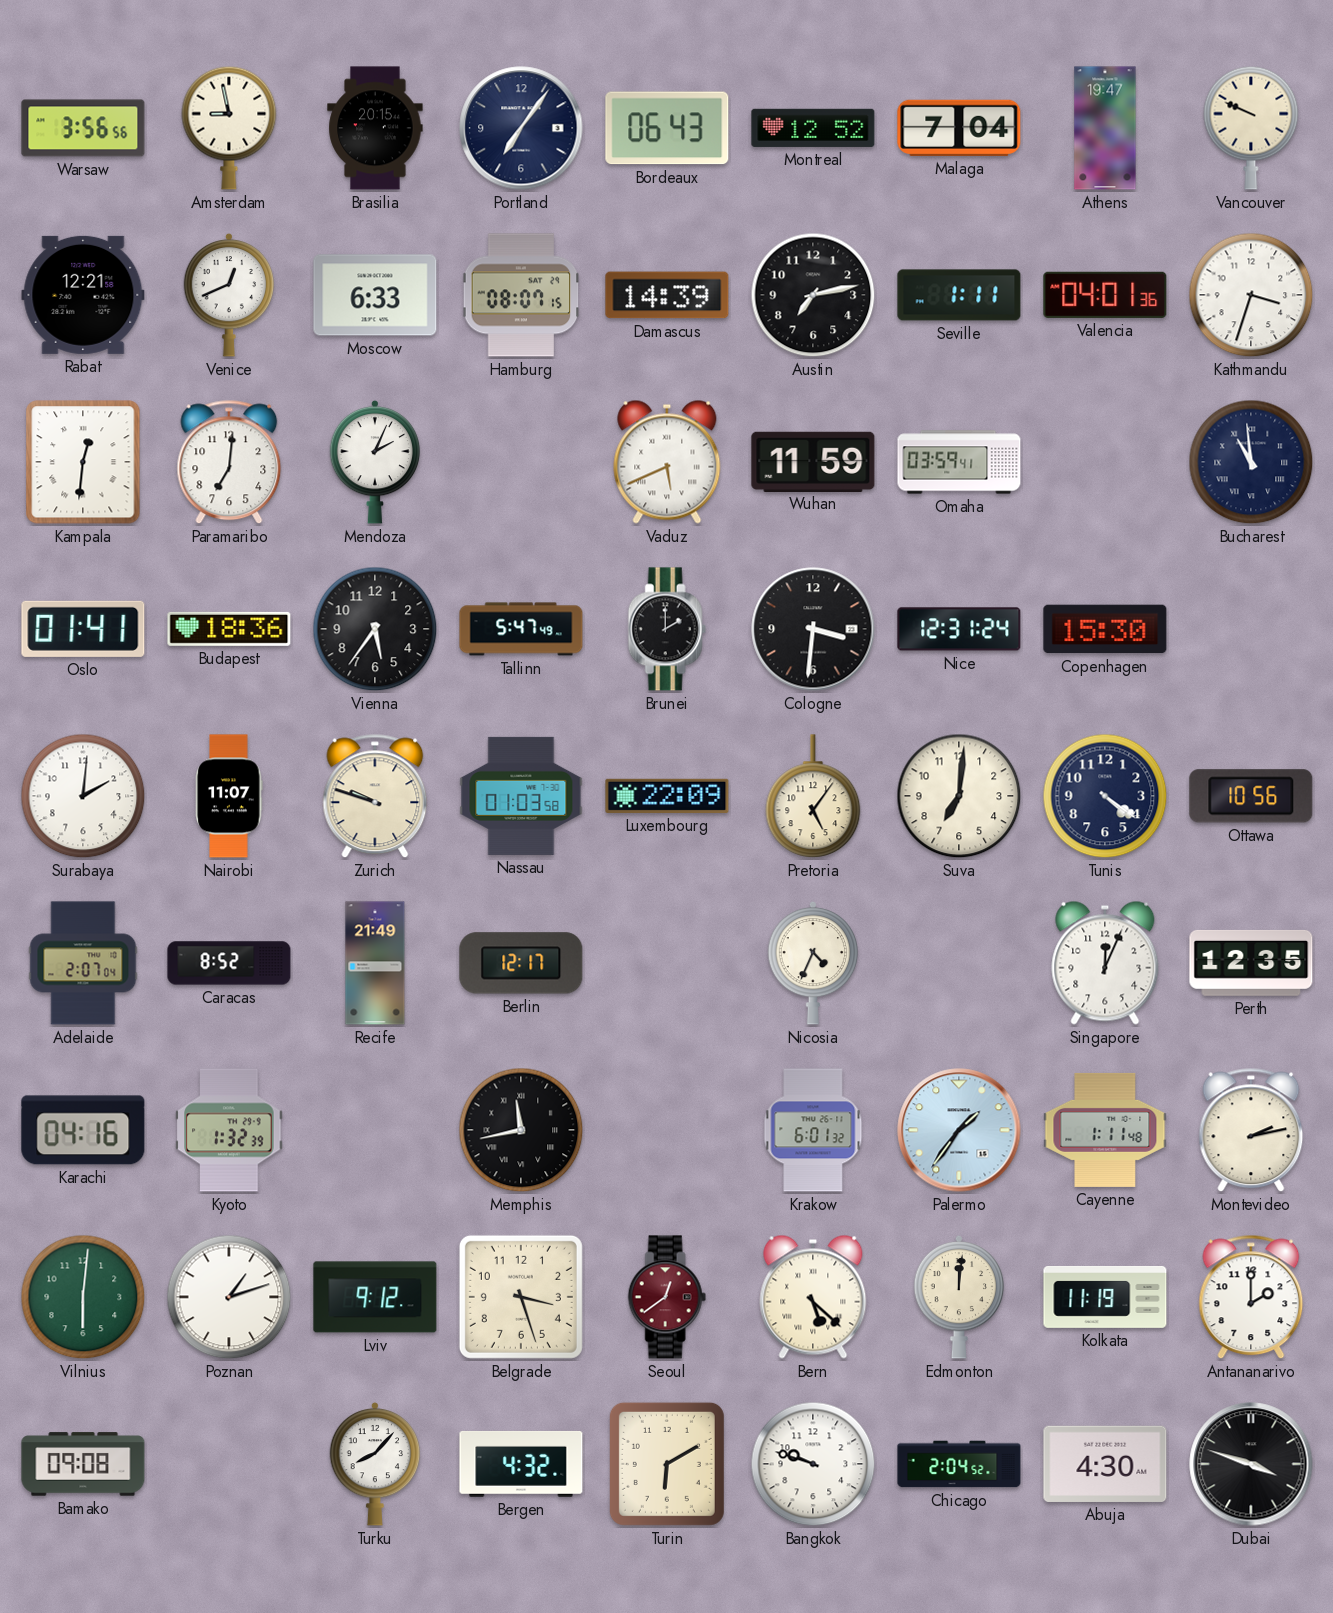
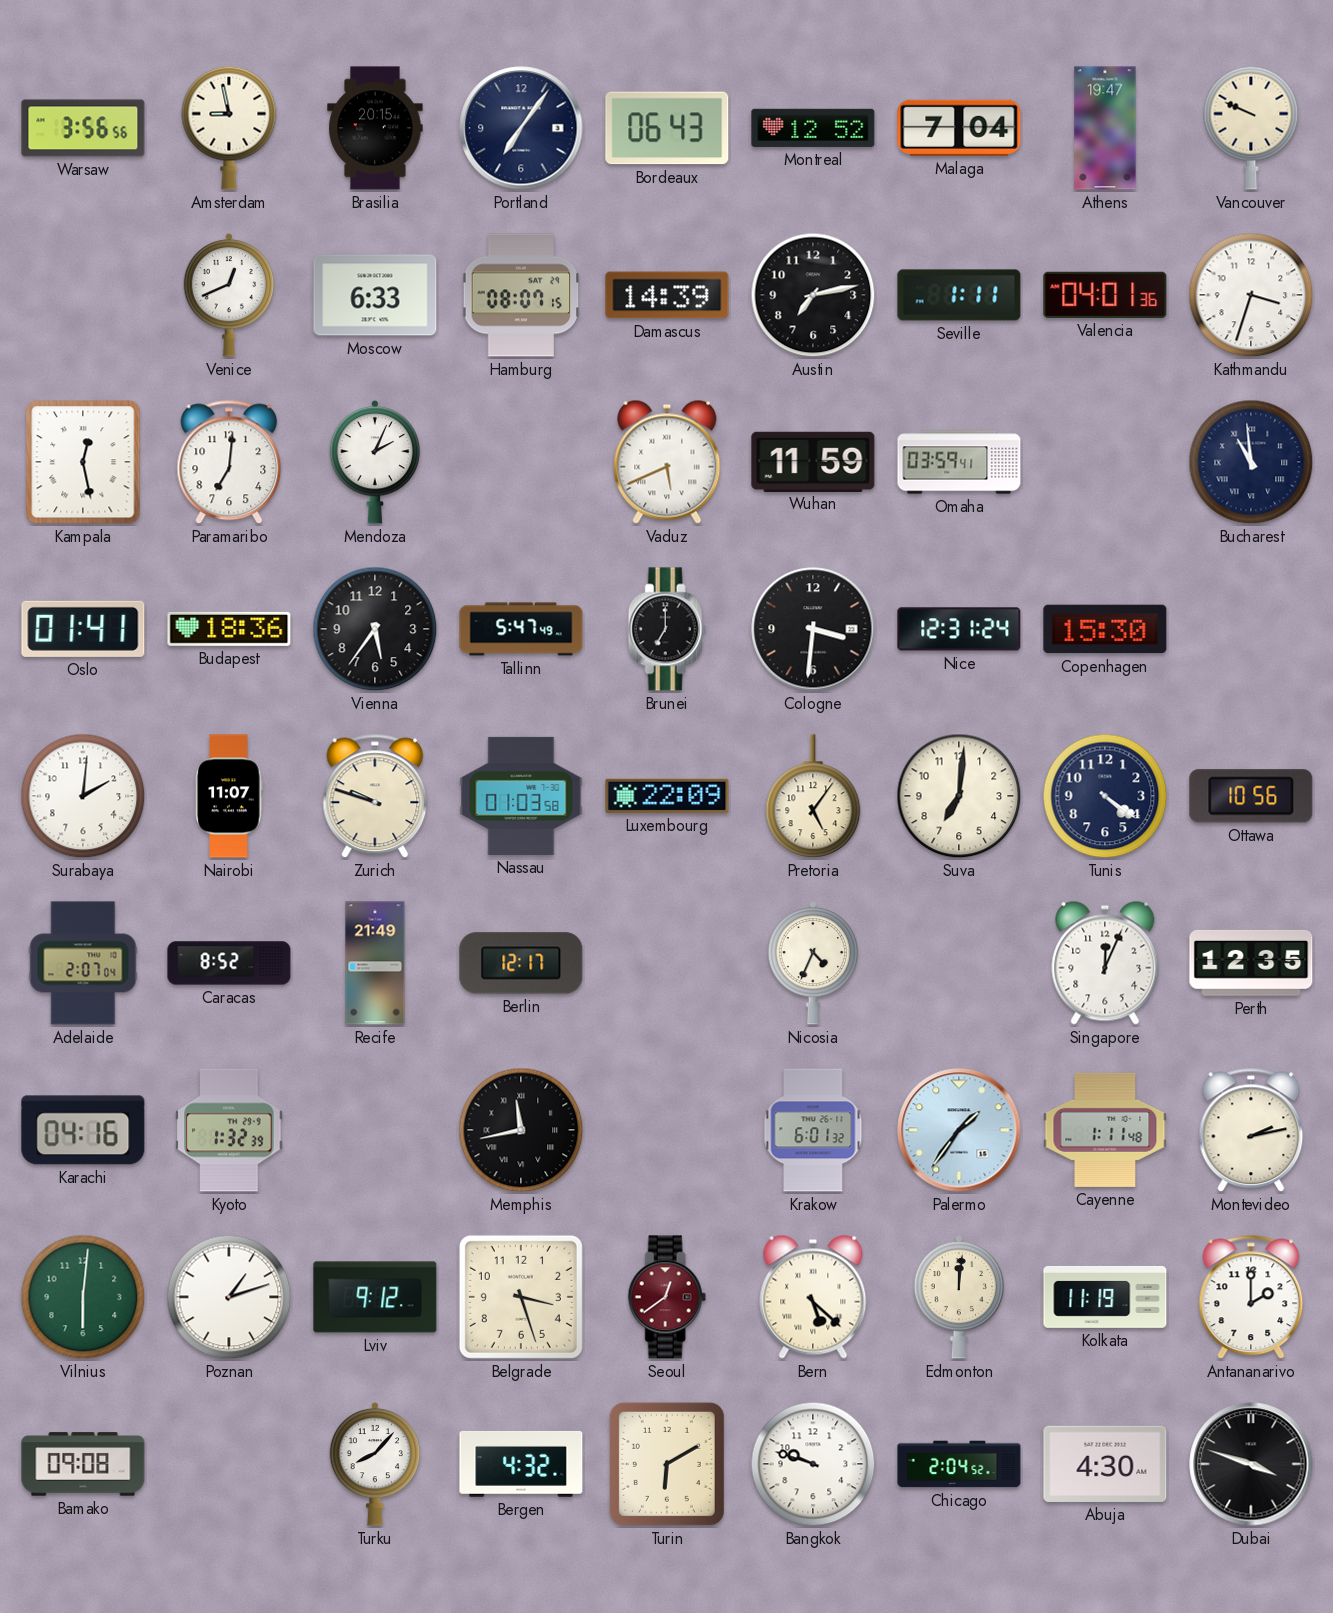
Rabat: 12:21 -> none
Kampala: 12:31 -> 12:28
Brunei: 2:00 -> 7:00
